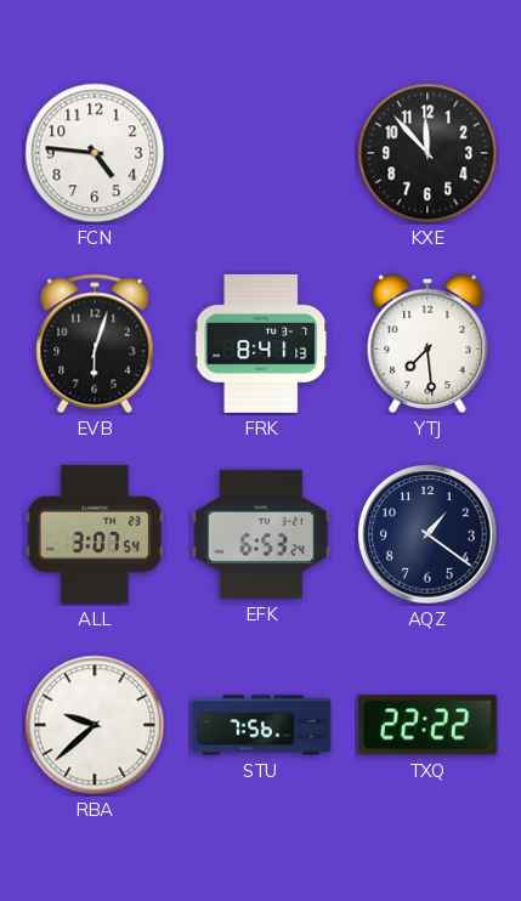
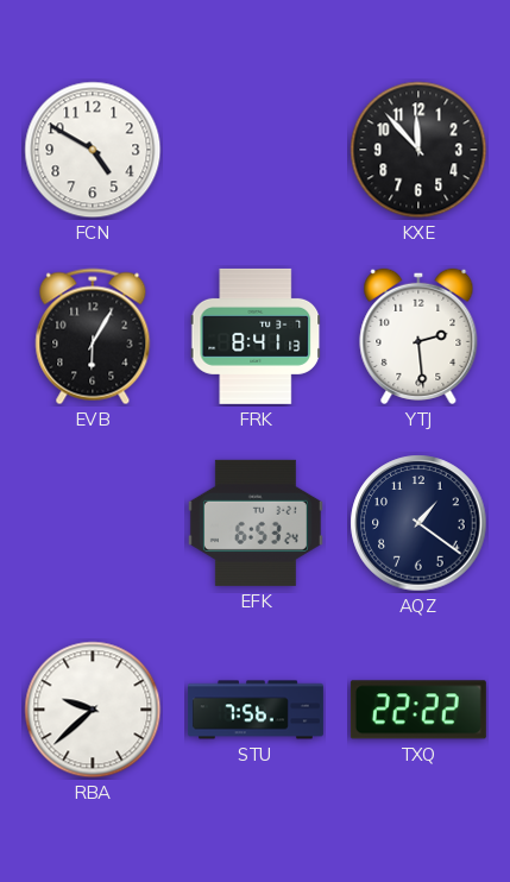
FCN: 4:46 -> 4:50
EVB: 6:03 -> 6:05
YTJ: 7:29 -> 2:29
ALL: 3:07 -> none
